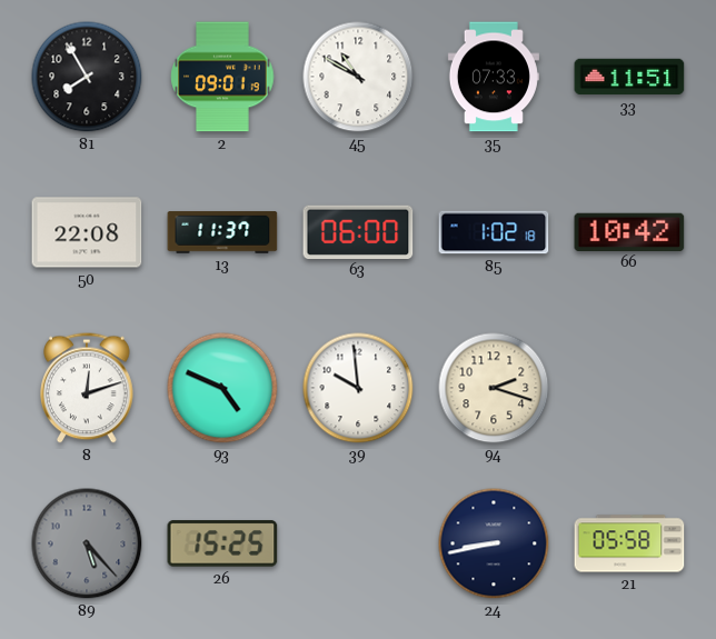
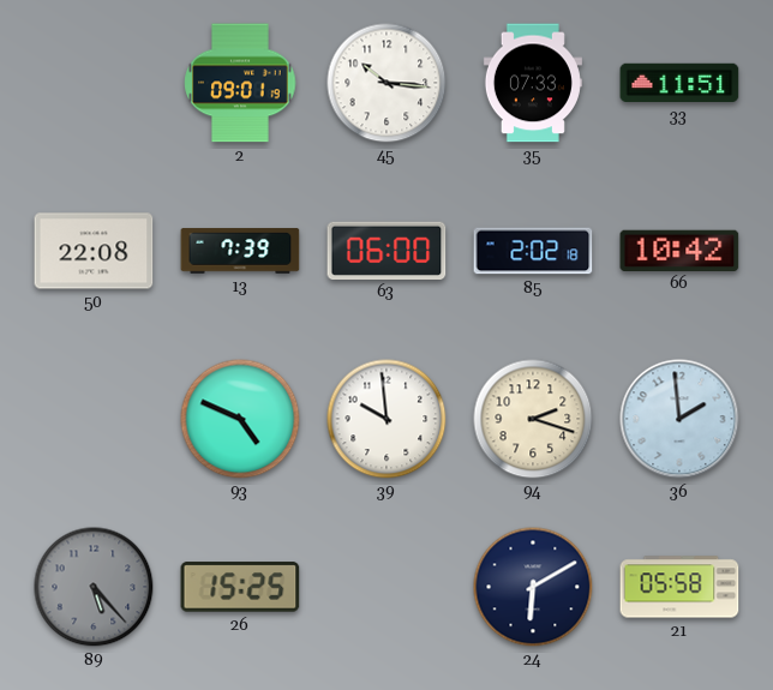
81: 7:55 -> none
45: 10:50 -> 10:16
13: 11:37 -> 7:39
85: 1:02 -> 2:02
8: 12:12 -> none
36: none -> 1:59
24: 8:43 -> 6:10
